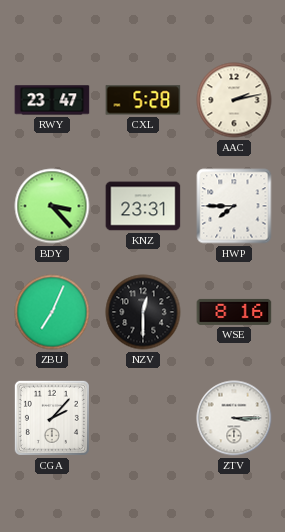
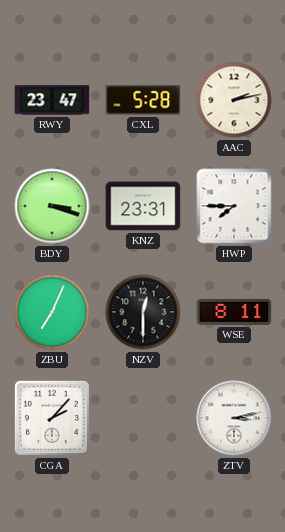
BDY: 3:23 -> 3:18
WSE: 8:16 -> 8:11
ZTV: 3:15 -> 3:13
